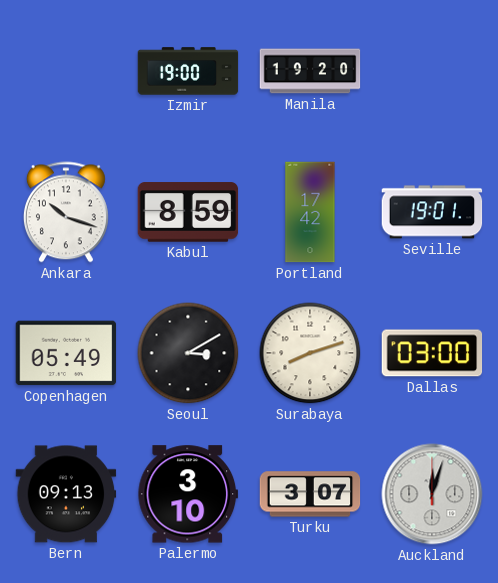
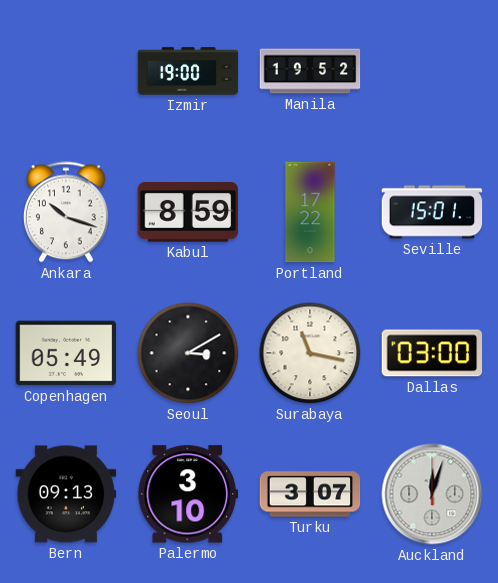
Manila: 19:20 -> 19:52
Portland: 17:42 -> 17:22
Seville: 19:01 -> 15:01
Surabaya: 8:12 -> 11:17
